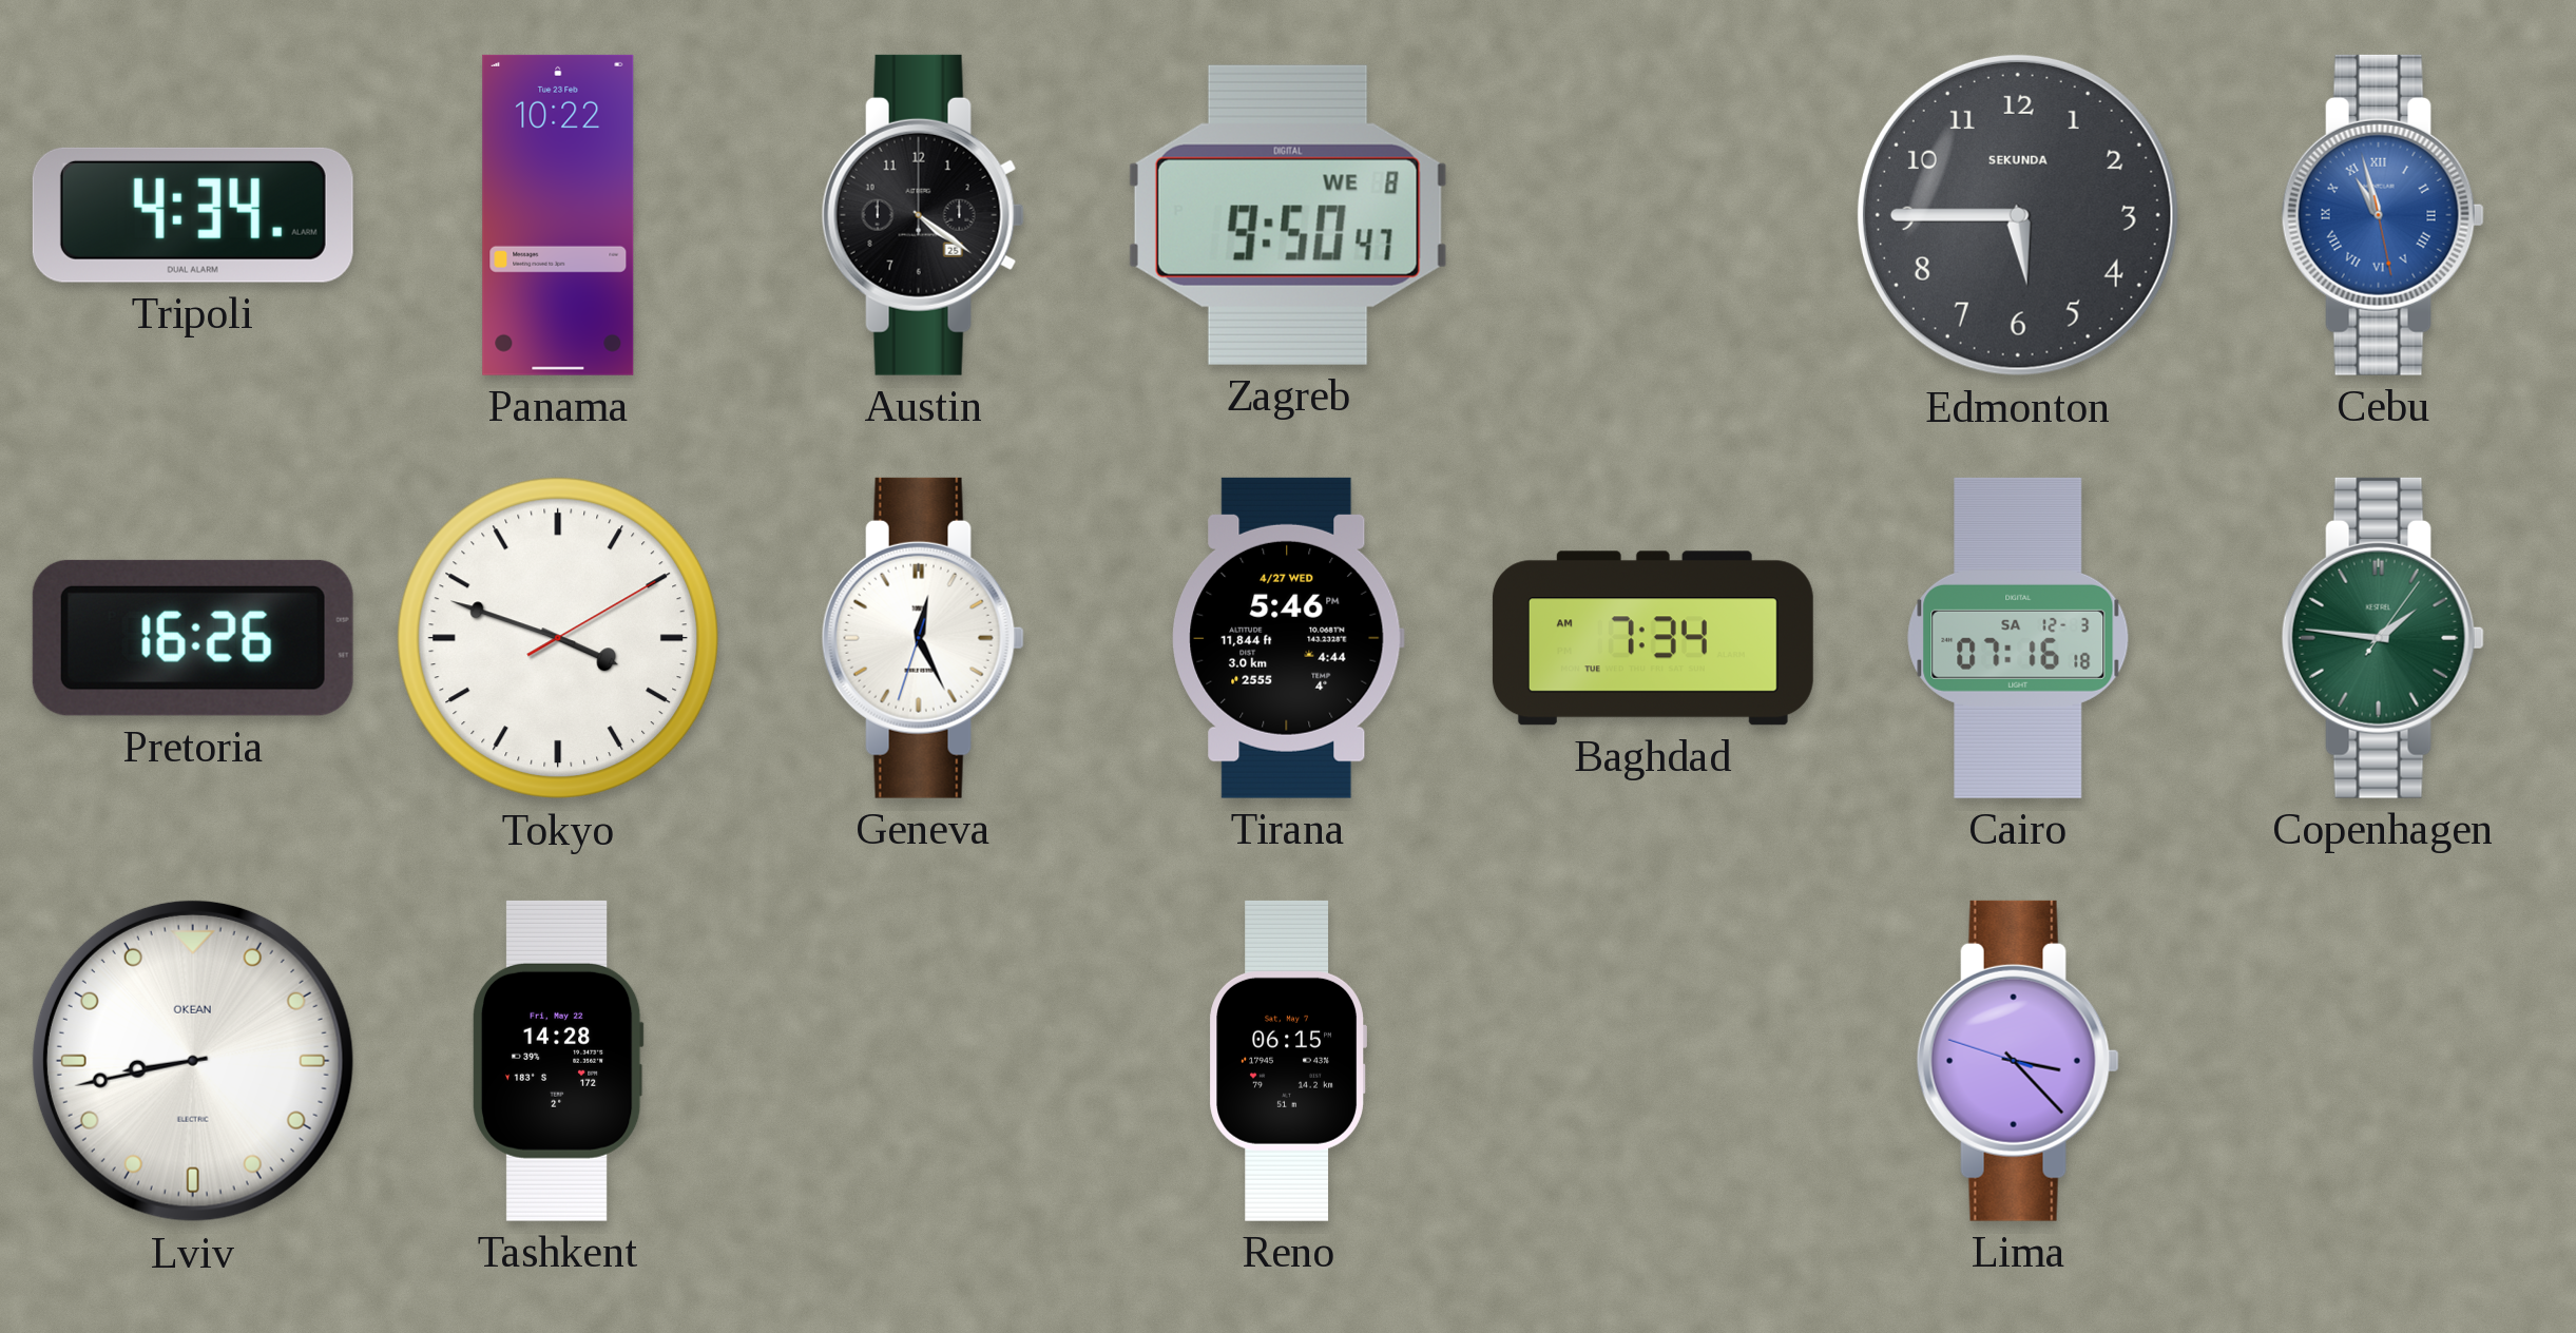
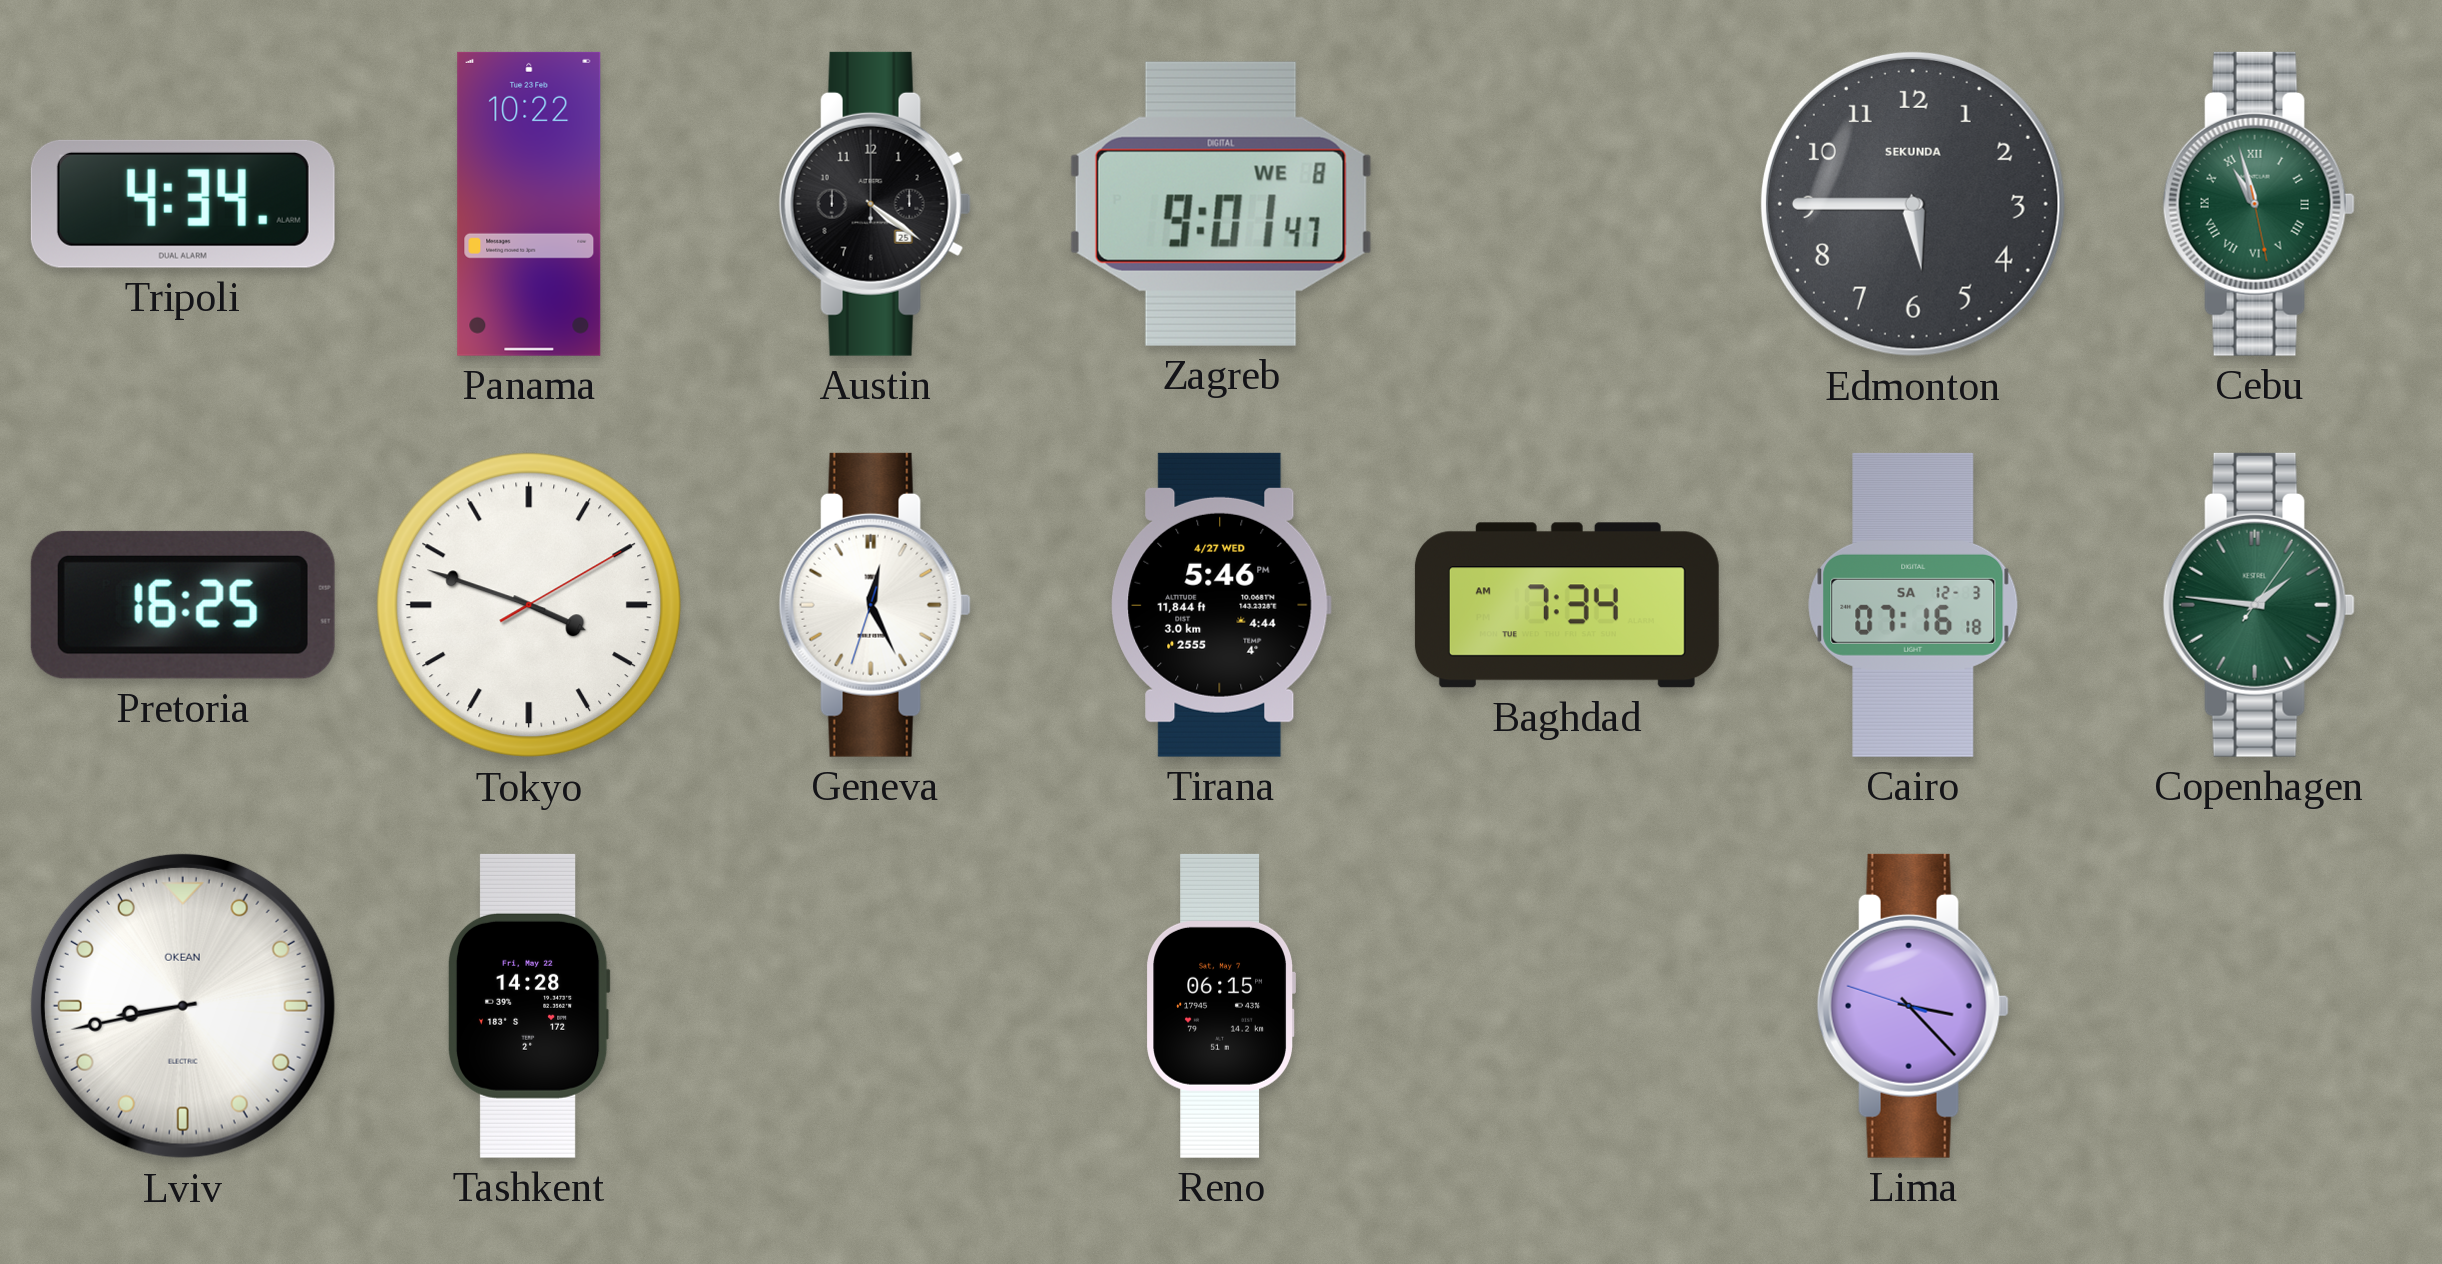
Zagreb: 9:50 -> 9:01
Cebu dial: blue -> green
Pretoria: 16:26 -> 16:25
